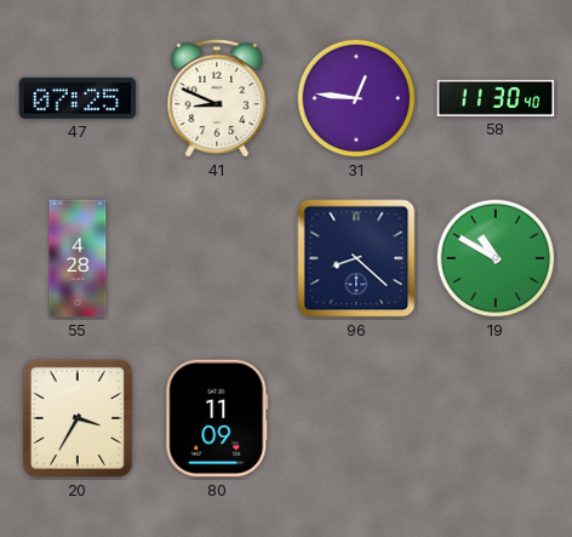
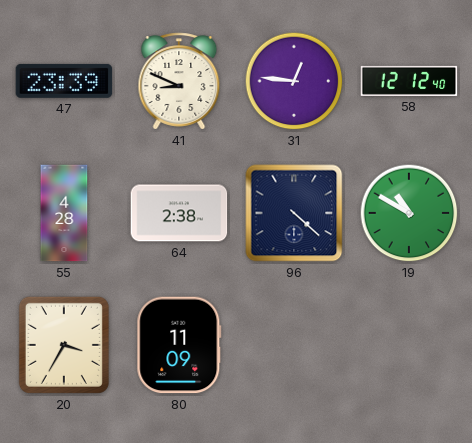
47: 07:25 -> 23:39
58: 11:30 -> 12:12
64: none -> 2:38
96: 8:22 -> 4:22
